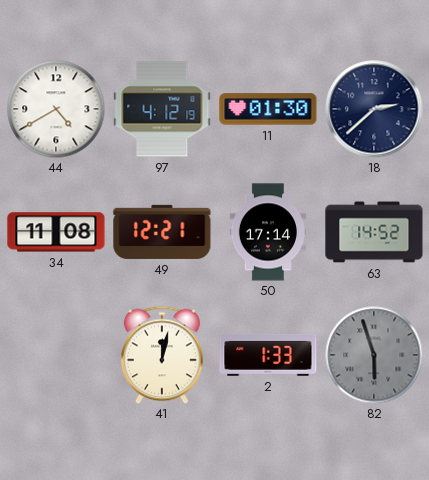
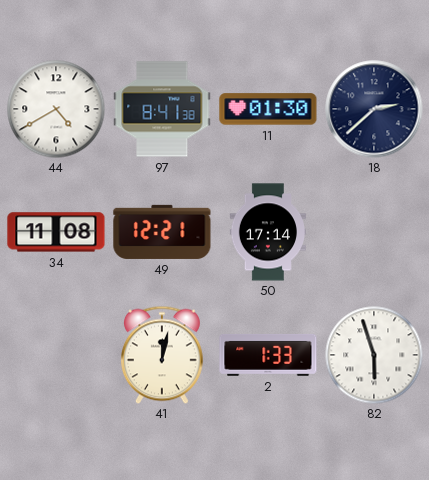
97: 4:12 -> 8:41
63: 14:52 -> none
82 dial: grey -> white
